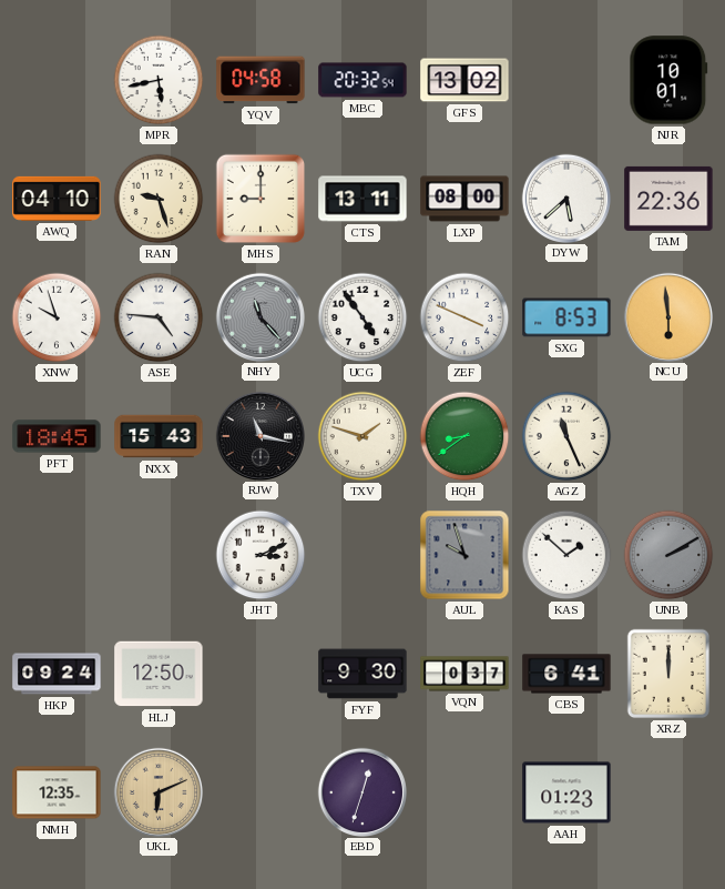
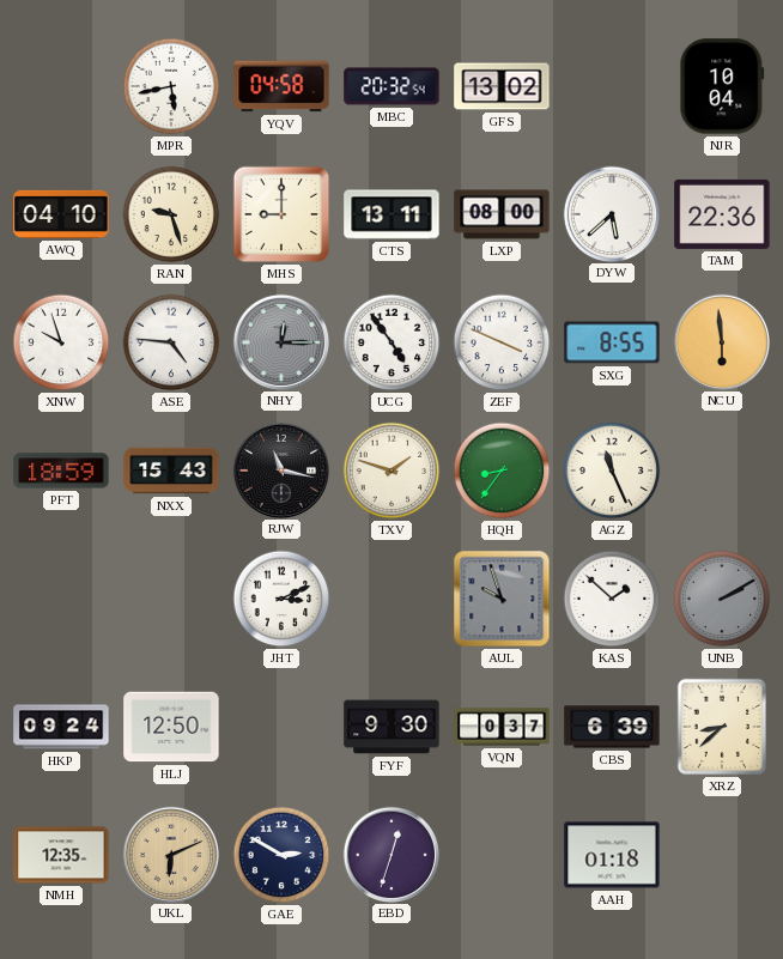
NJR: 10:01 -> 10:04
NHY: 11:23 -> 12:15
SXG: 8:53 -> 8:55
PFT: 18:45 -> 18:59
HQH: 8:39 -> 8:36
CBS: 6:41 -> 6:39
XRZ: 12:00 -> 8:38
GAE: none -> 2:50
AAH: 01:23 -> 01:18
